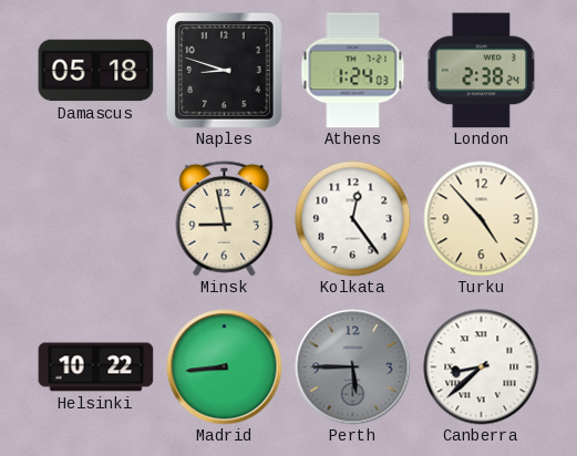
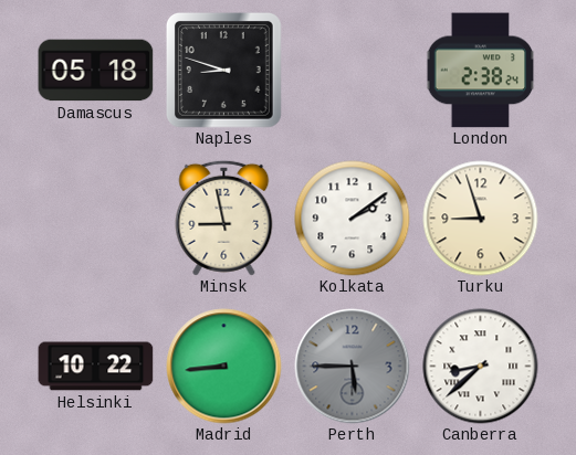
Athens: 1:24 -> none
Kolkata: 12:24 -> 2:09
Turku: 4:53 -> 8:57
